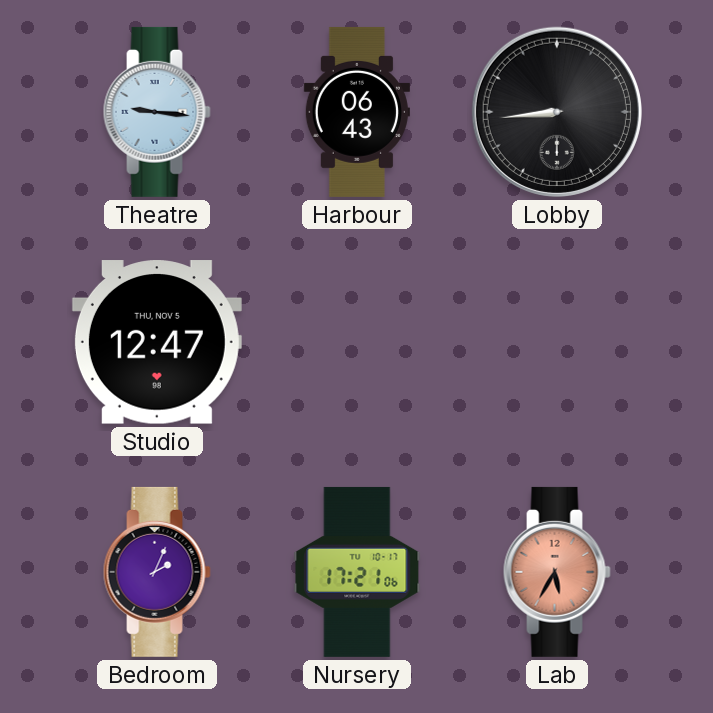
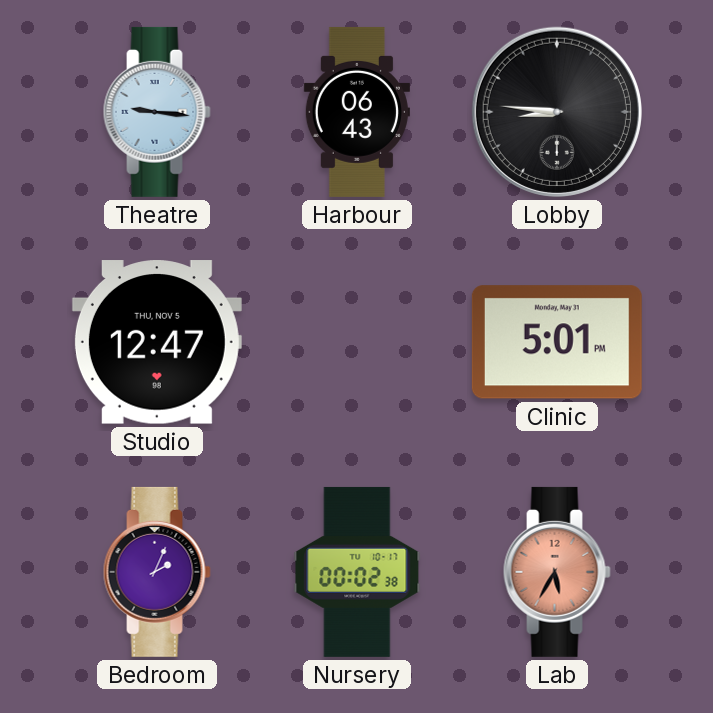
Lobby: 8:44 -> 8:46
Clinic: none -> 5:01
Nursery: 17:21 -> 00:02
